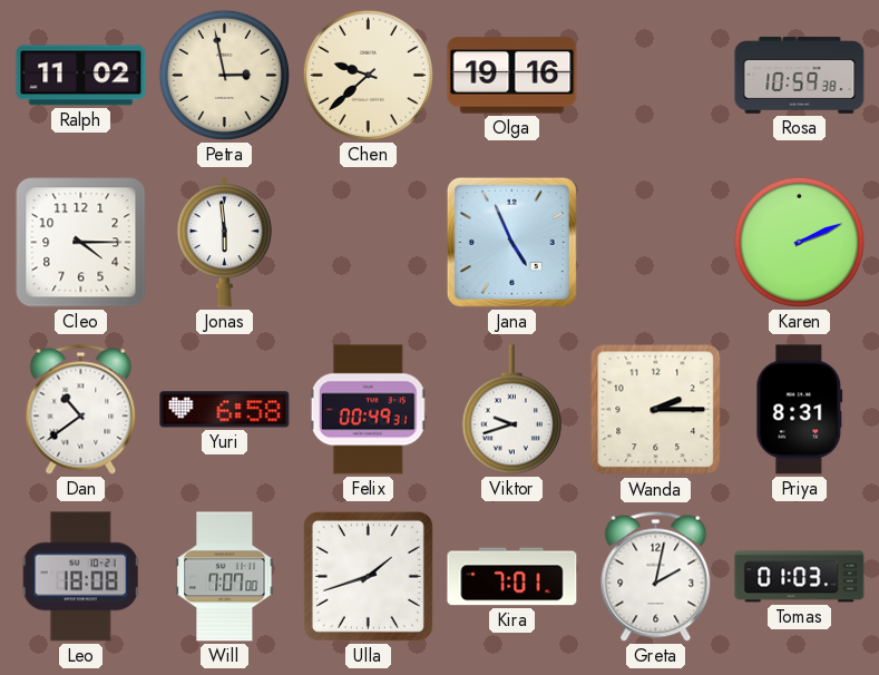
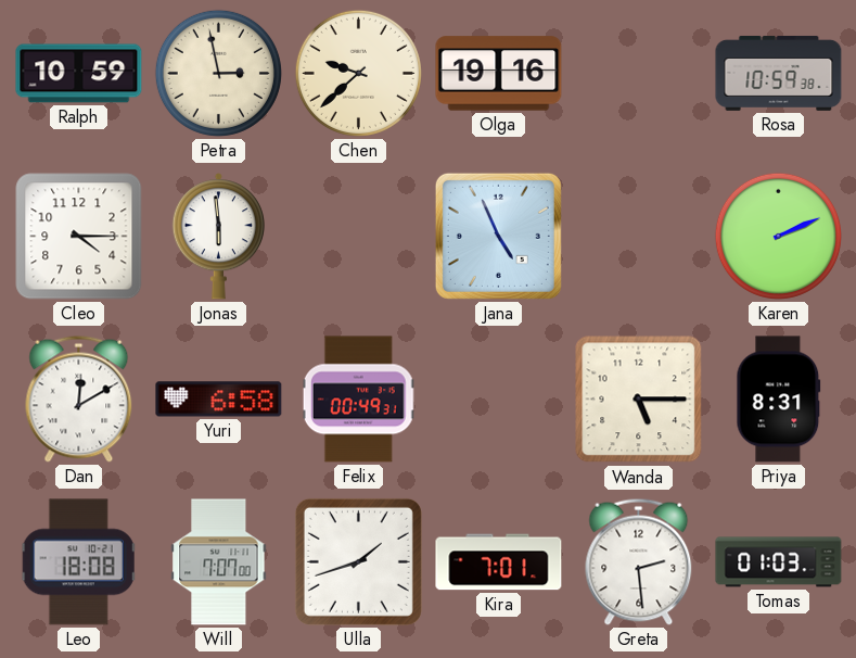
Ralph: 11:02 -> 10:59
Dan: 10:39 -> 12:10
Viktor: 9:42 -> none
Wanda: 2:15 -> 5:15
Greta: 2:02 -> 2:29
